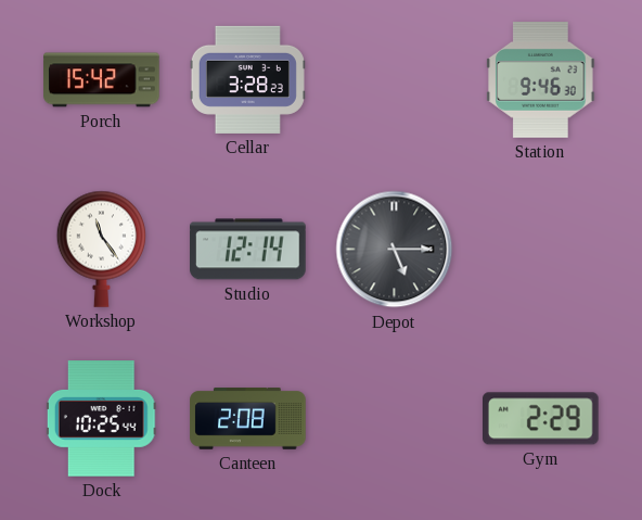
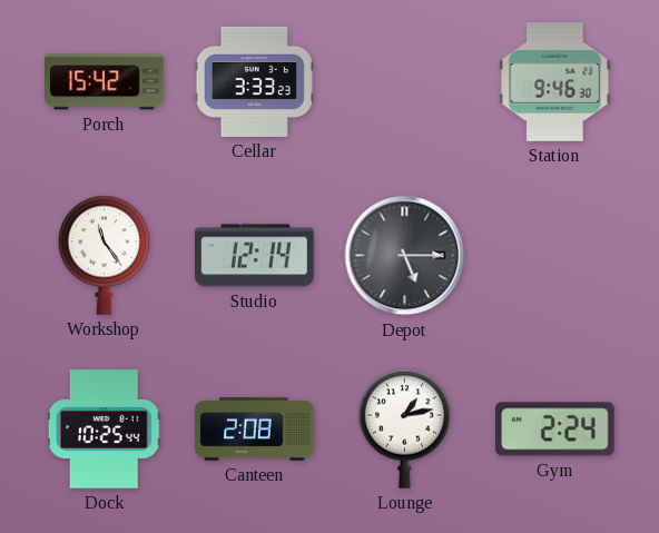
Cellar: 3:28 -> 3:33
Lounge: none -> 1:13
Gym: 2:29 -> 2:24
